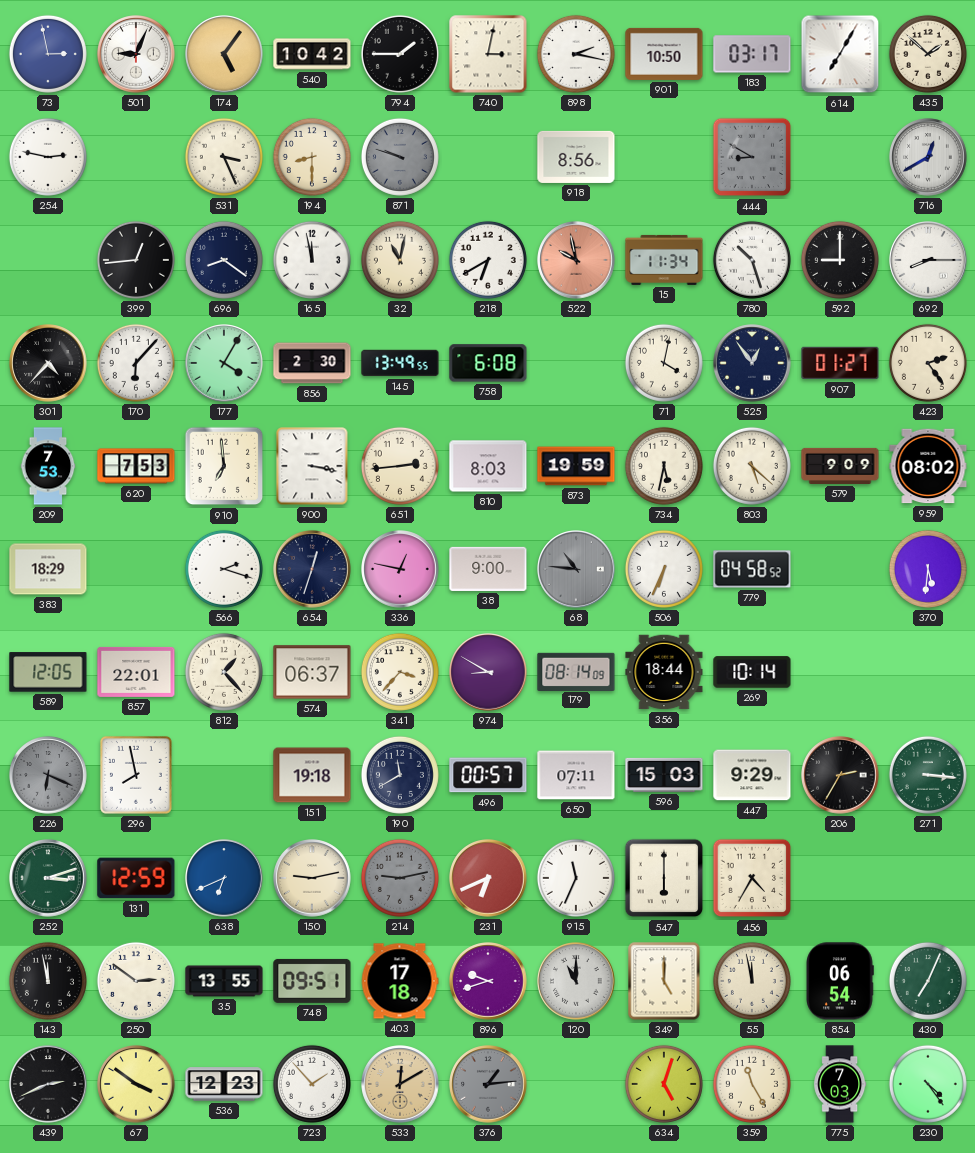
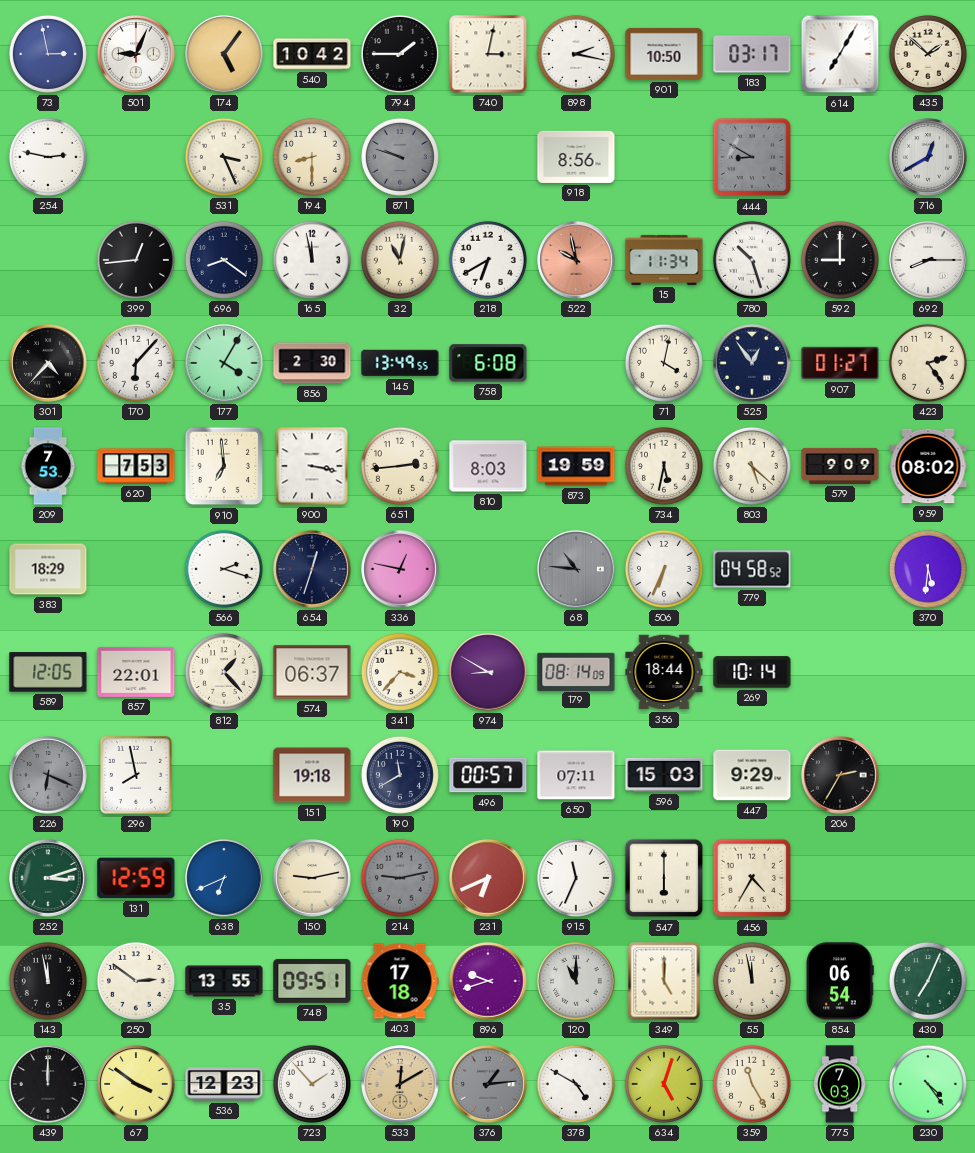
38: 9:00 -> none
271: 3:16 -> none
439: 2:41 -> 12:00
378: none -> 4:50
